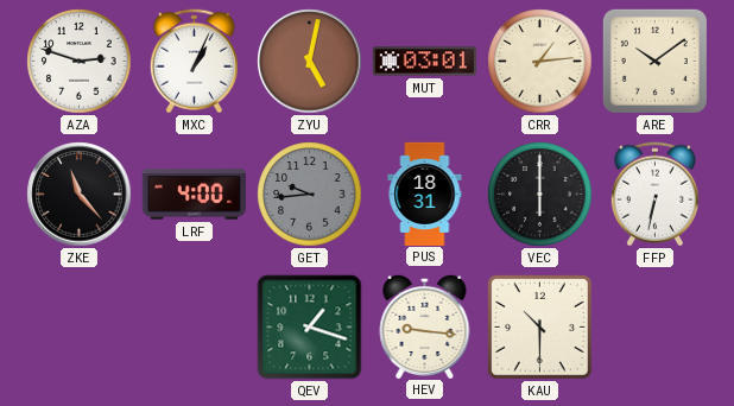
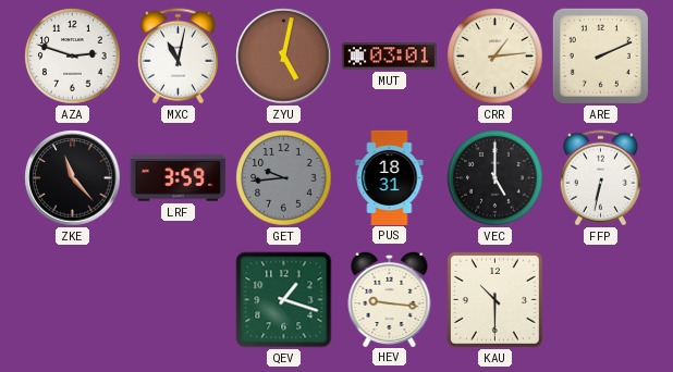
MXC: 1:04 -> 11:02
ARE: 10:09 -> 2:11
LRF: 4:00 -> 3:59
VEC: 6:00 -> 5:00
